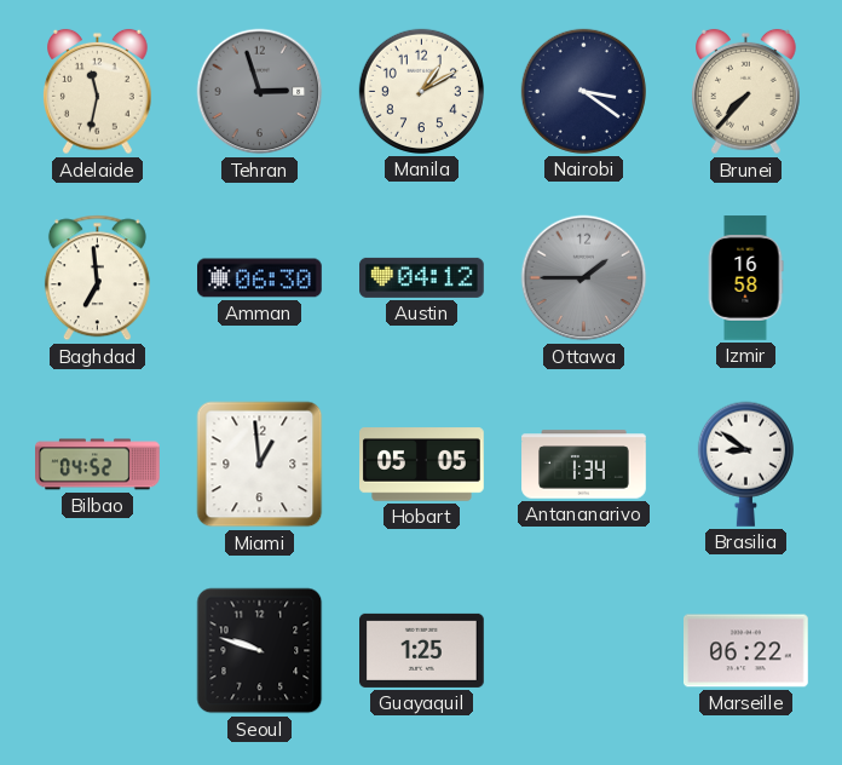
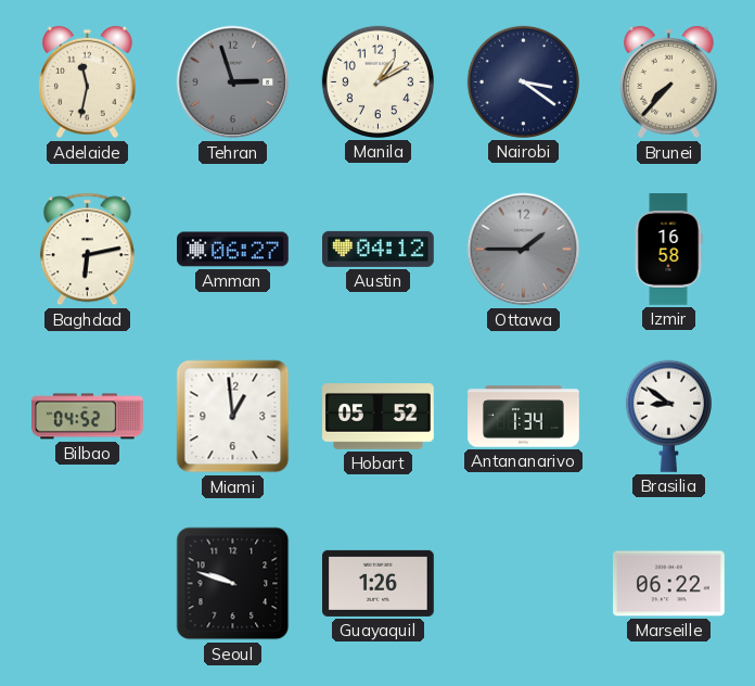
Baghdad: 6:59 -> 6:13
Amman: 06:30 -> 06:27
Hobart: 05:05 -> 05:52
Guayaquil: 1:25 -> 1:26
